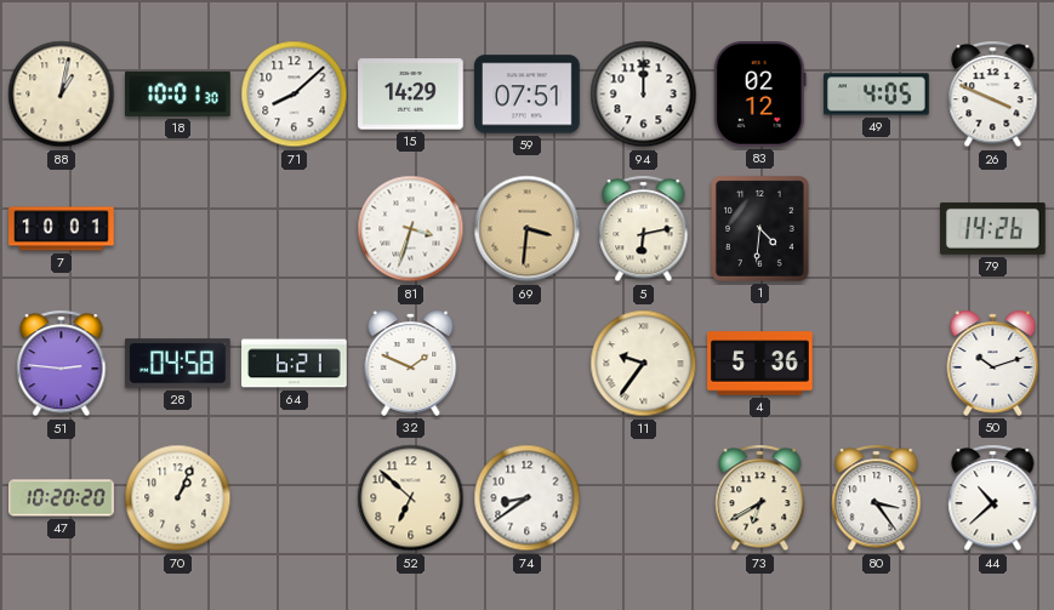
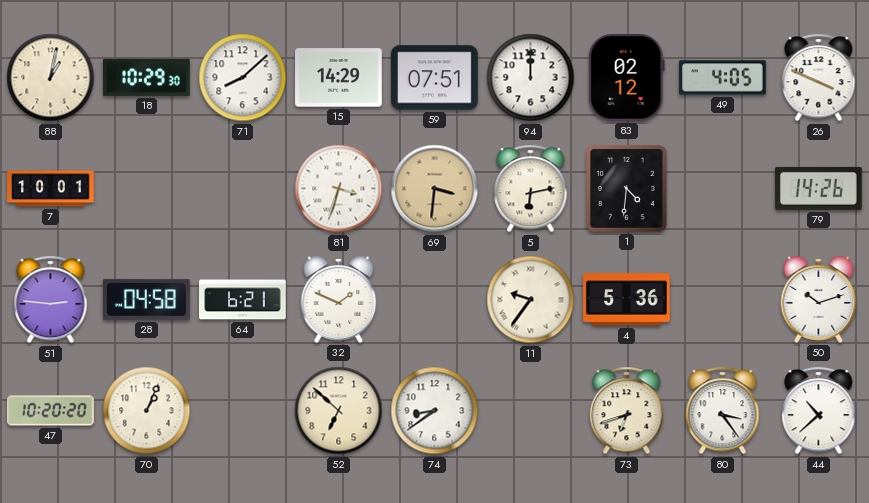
18: 10:01 -> 10:29
73: 6:40 -> 6:42
